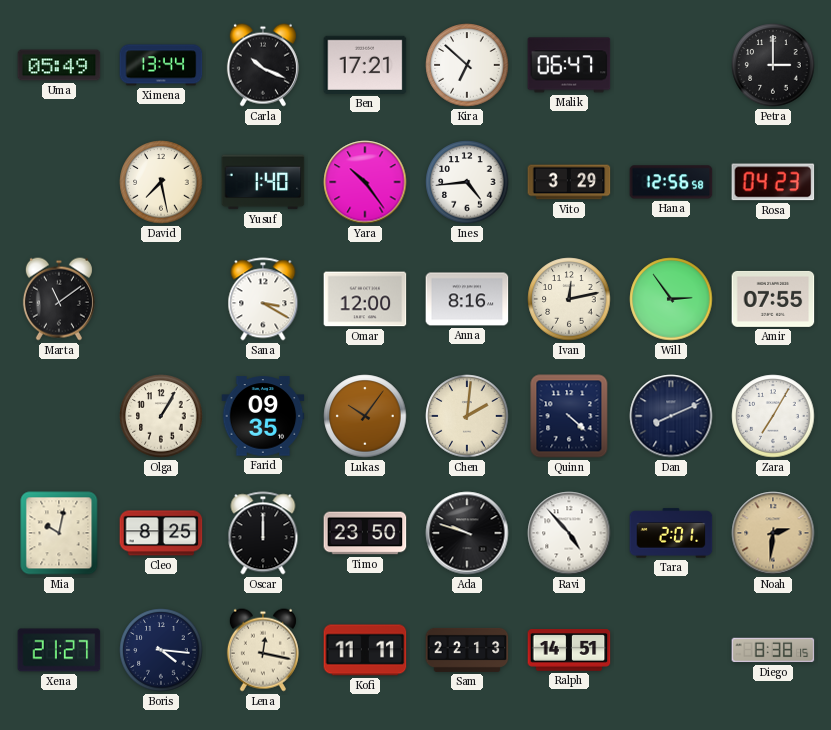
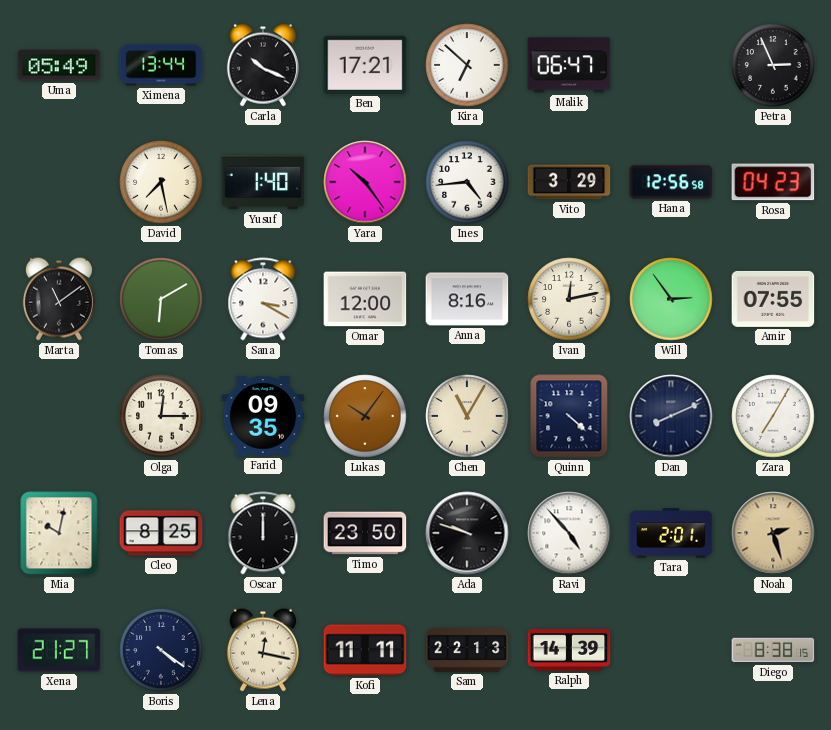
Petra: 3:00 -> 2:56
Tomas: none -> 6:10
Olga: 1:05 -> 12:15
Chen: 2:01 -> 11:05
Noah: 2:31 -> 2:27
Boris: 4:16 -> 4:21
Ralph: 14:51 -> 14:39
